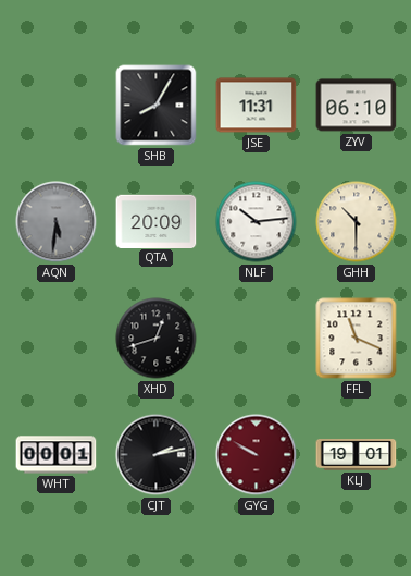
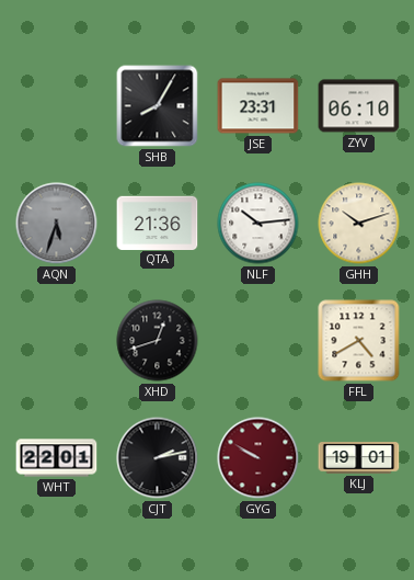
JSE: 11:31 -> 23:31
AQN: 5:31 -> 5:33
QTA: 20:09 -> 21:36
GHH: 10:30 -> 10:12
FFL: 11:19 -> 4:40
WHT: 00:01 -> 22:01
